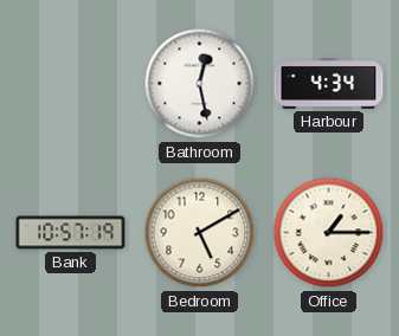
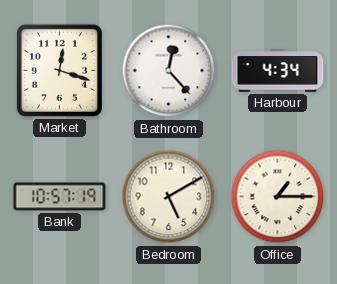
Market: none -> 12:18
Bathroom: 12:28 -> 12:23
